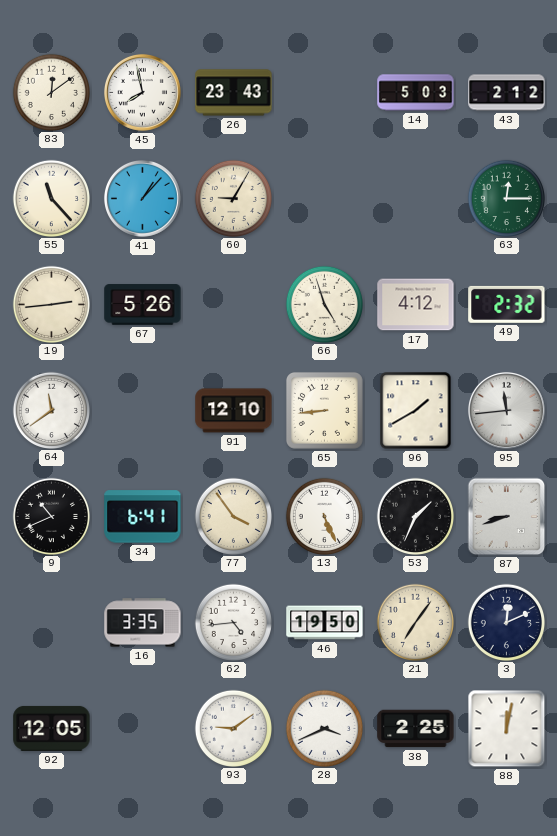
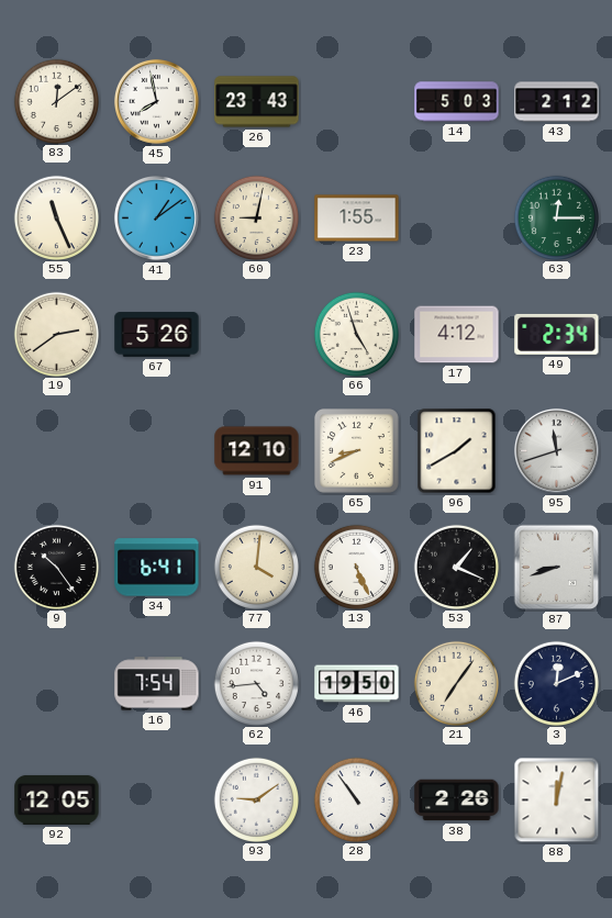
55: 11:23 -> 11:26
41: 1:07 -> 1:09
60: 9:05 -> 9:02
23: none -> 1:55
19: 2:44 -> 2:39
49: 2:32 -> 2:34
64: 11:39 -> none
65: 8:44 -> 8:41
95: 11:44 -> 11:42
9: 10:41 -> 10:24
77: 3:54 -> 4:01
53: 1:34 -> 1:19
16: 3:35 -> 7:54
28: 3:41 -> 10:54
38: 2:25 -> 2:26
